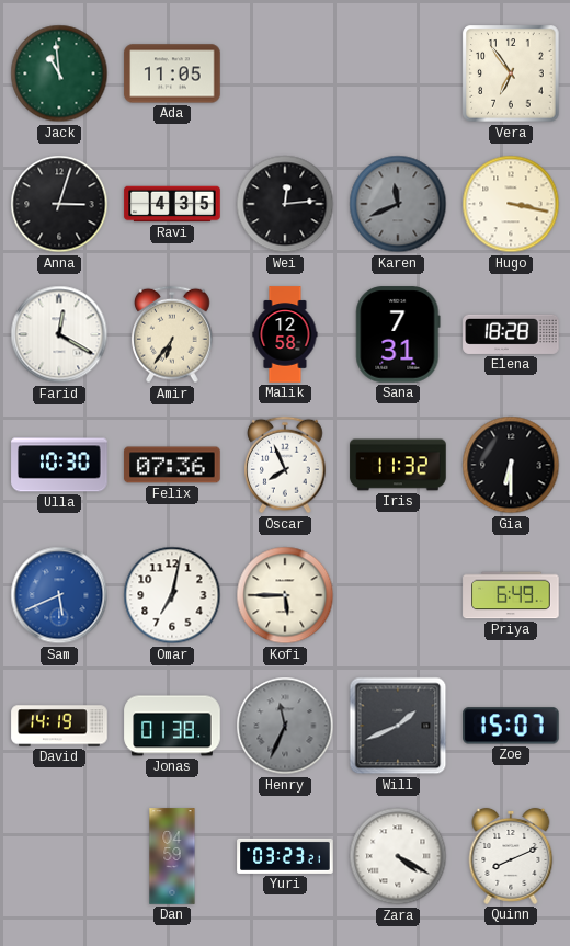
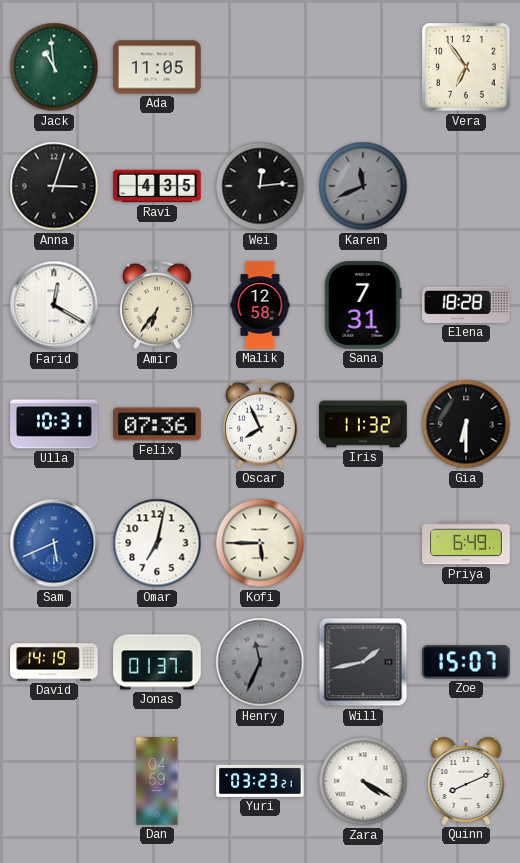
Hugo: 3:17 -> none
Ulla: 10:30 -> 10:31
Jonas: 01:38 -> 01:37
Will: 1:41 -> 1:43
